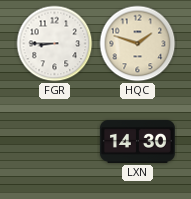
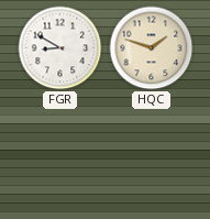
FGR: 8:45 -> 8:50
LXN: 14:30 -> none
